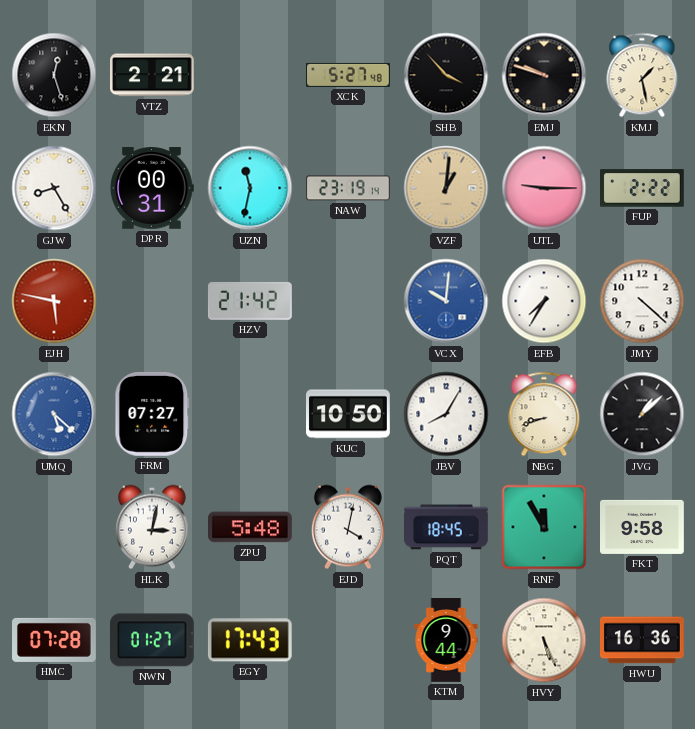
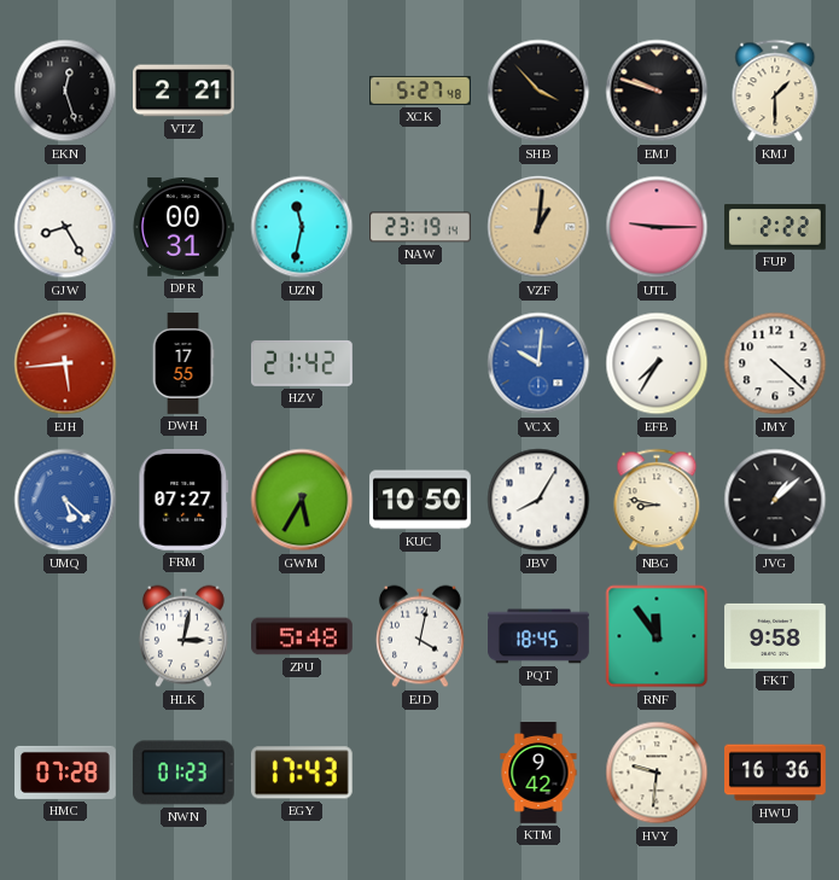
KMJ: 1:28 -> 1:30
EJH: 5:47 -> 5:44
DWH: none -> 17:55
GWM: none -> 5:35
NBG: 8:42 -> 8:47
RNF: 11:55 -> 11:54
NWN: 01:27 -> 01:23
KTM: 9:44 -> 9:42
HVY: 5:26 -> 9:31
